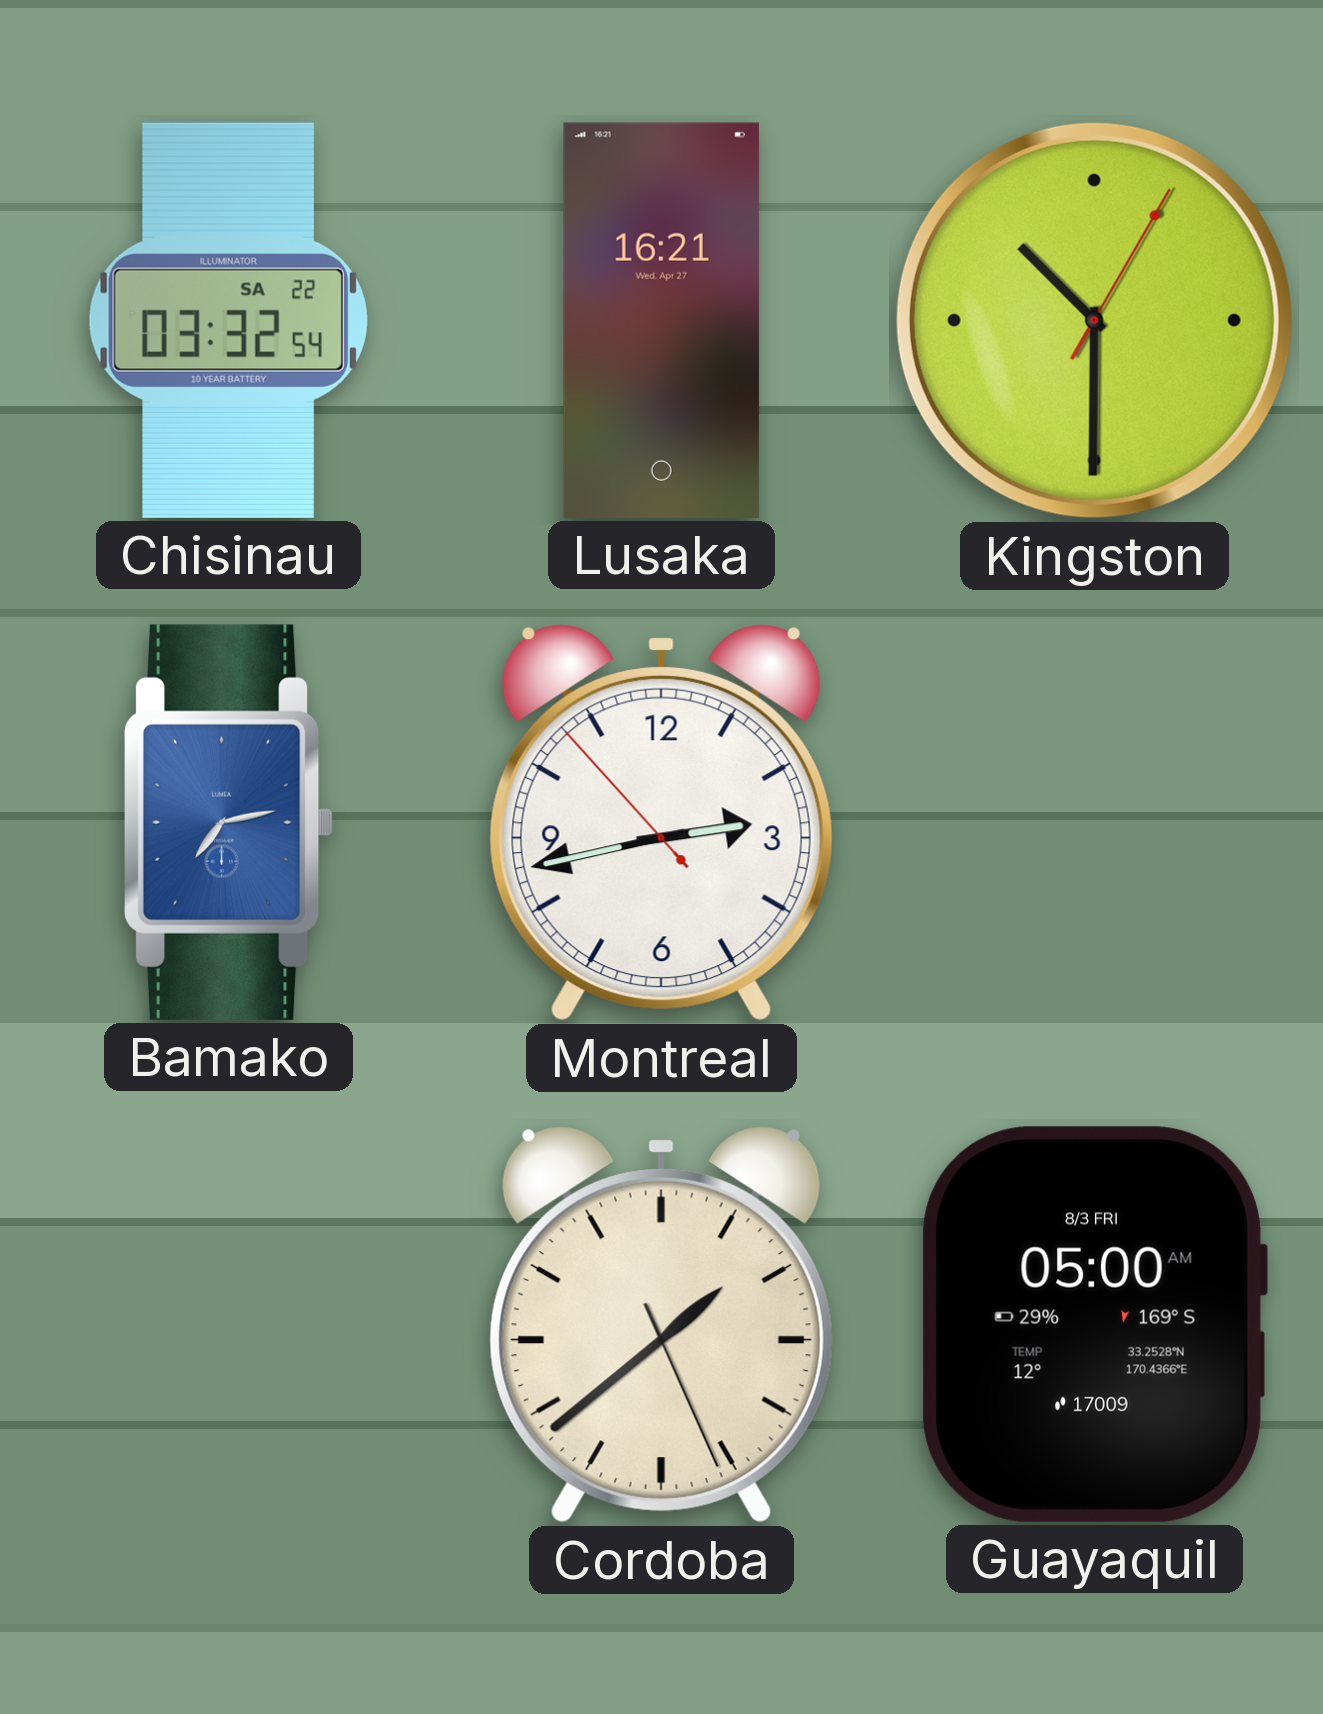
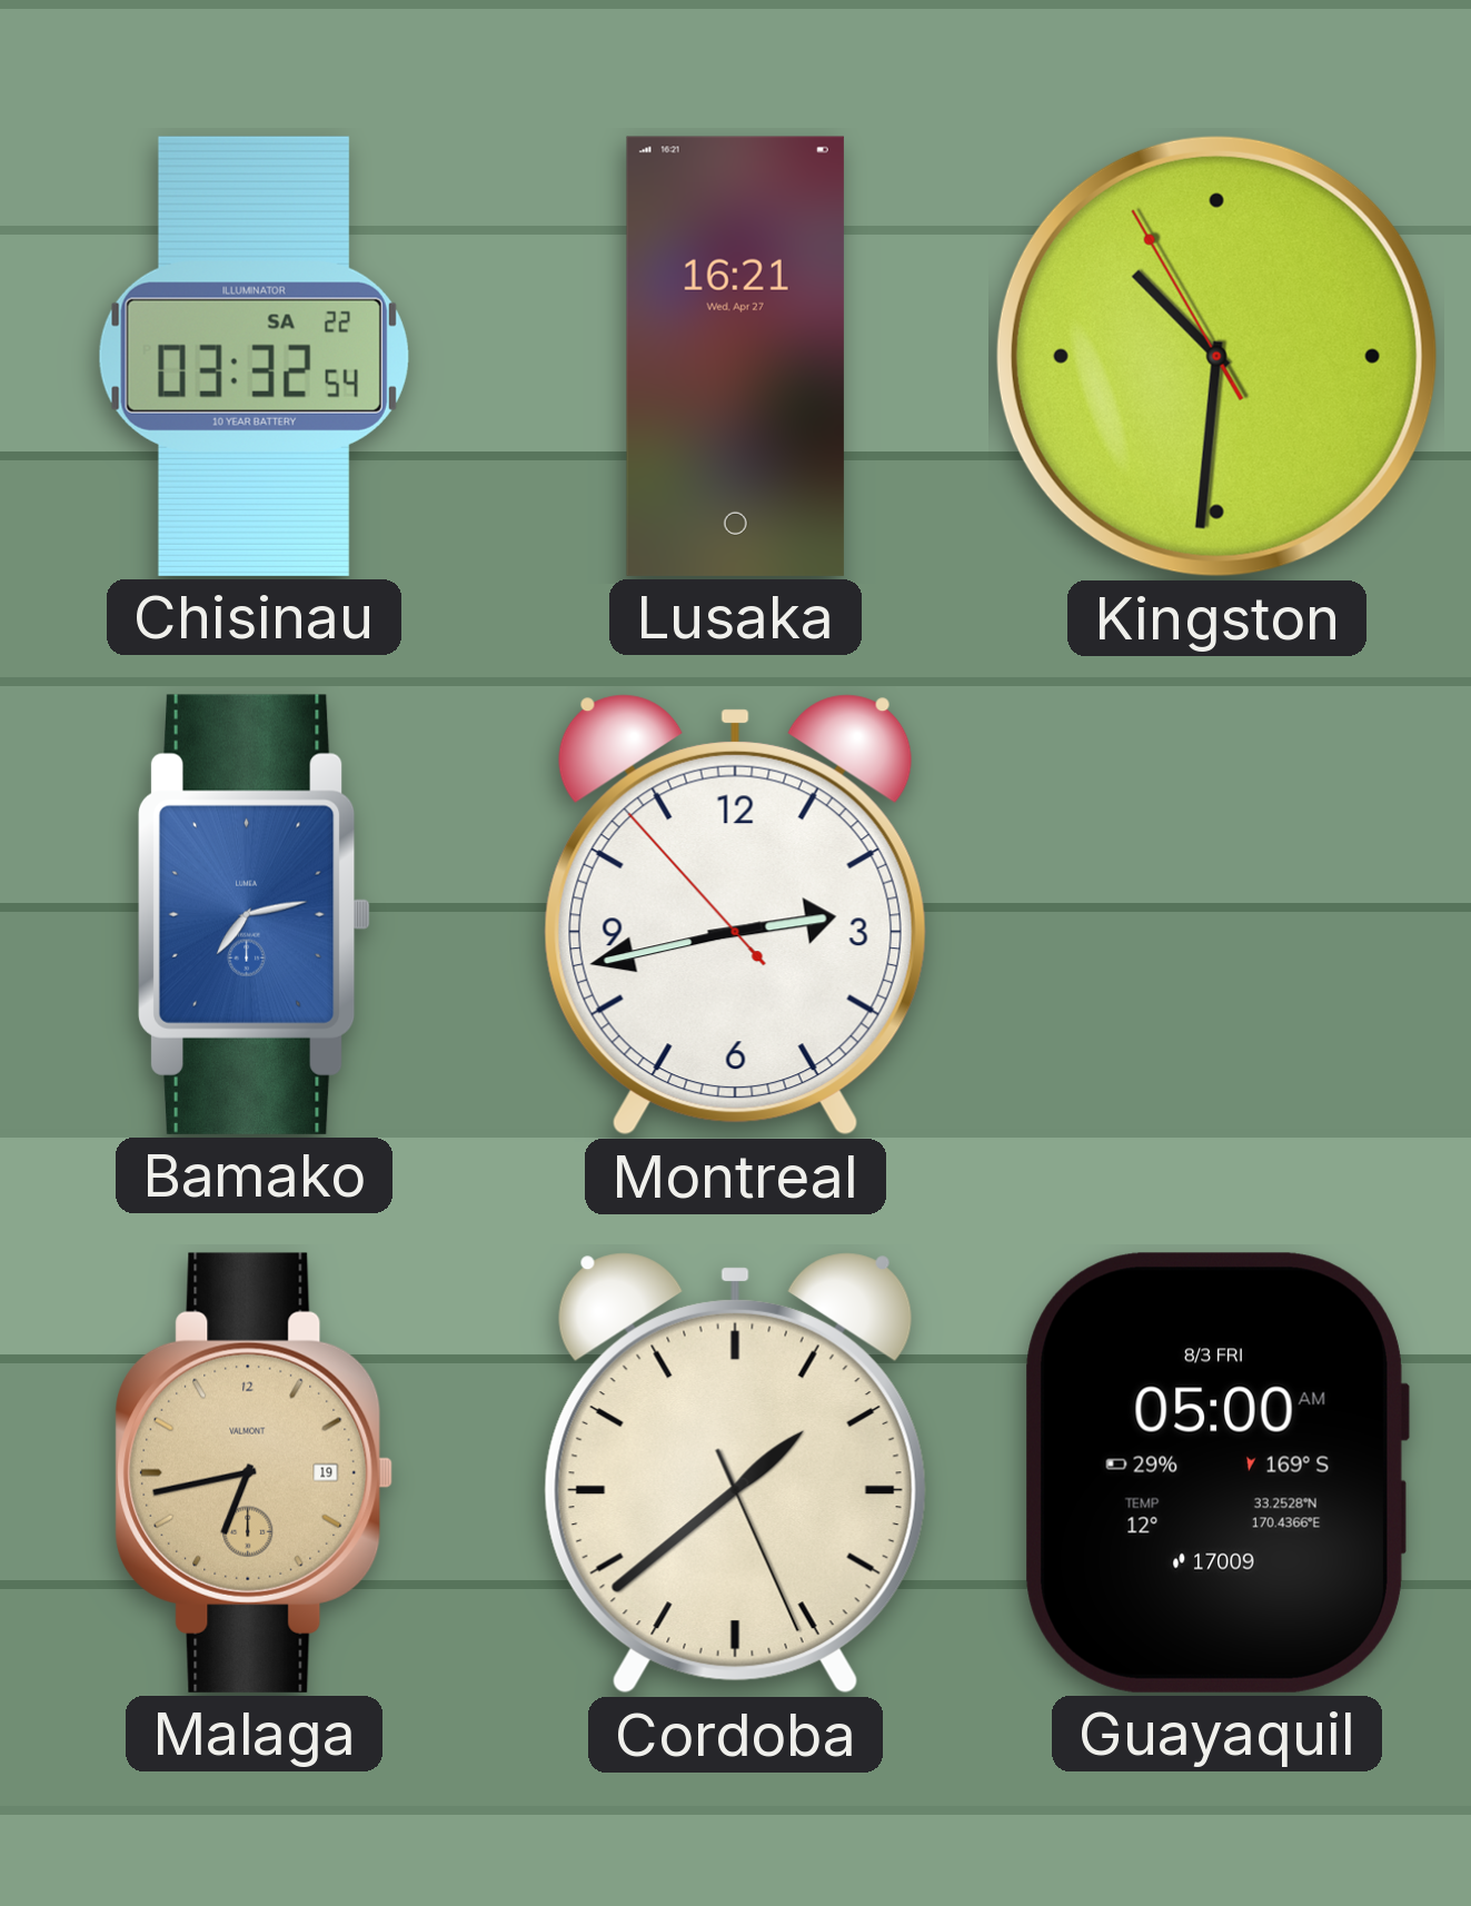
Kingston: 10:30:05 -> 10:30:55
Malaga: none -> 6:43
